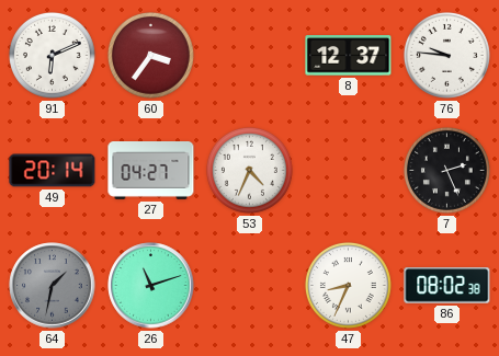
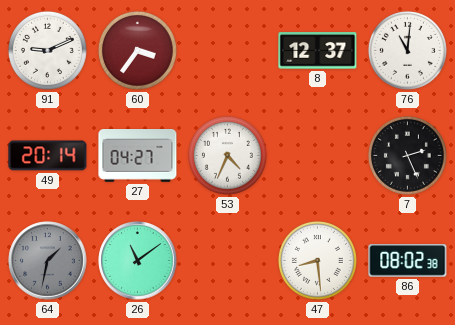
91: 6:11 -> 9:11
76: 9:46 -> 11:01
26: 11:12 -> 11:09
47: 8:34 -> 8:29
